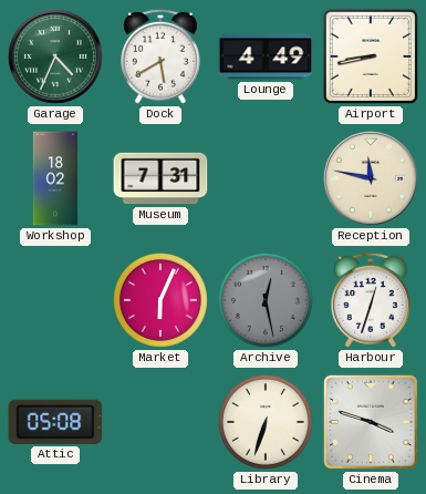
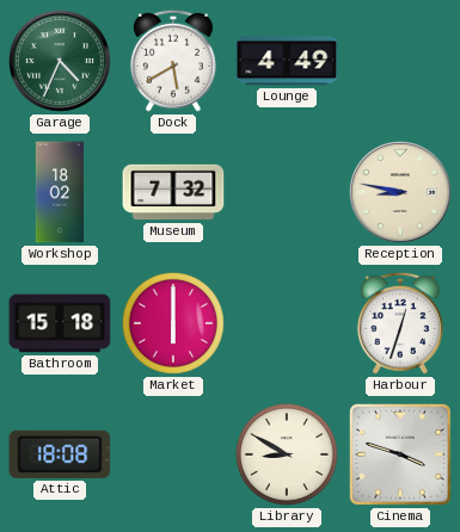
Airport: 8:43 -> none
Museum: 7:31 -> 7:32
Reception: 11:47 -> 8:47
Bathroom: none -> 15:18
Market: 6:04 -> 6:00
Archive: 12:28 -> none
Attic: 05:08 -> 18:08
Library: 6:33 -> 8:50
